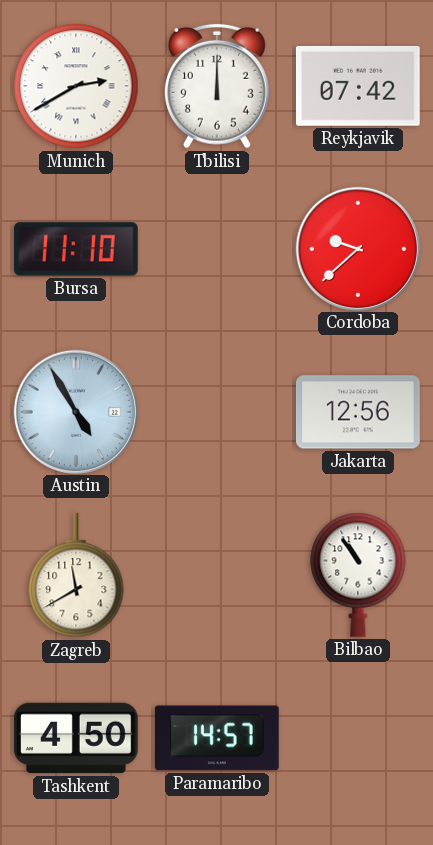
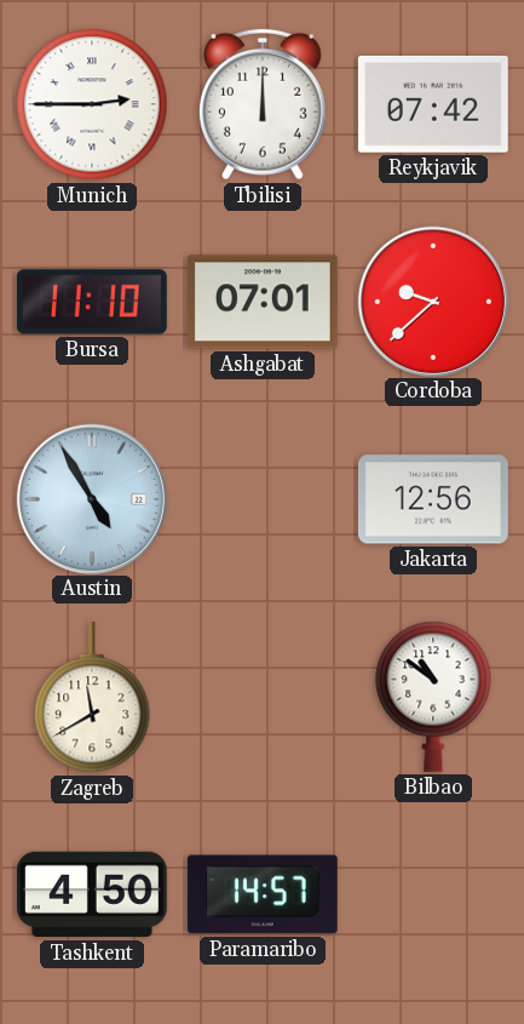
Munich: 2:40 -> 2:45
Ashgabat: none -> 07:01
Bilbao: 10:54 -> 10:51
